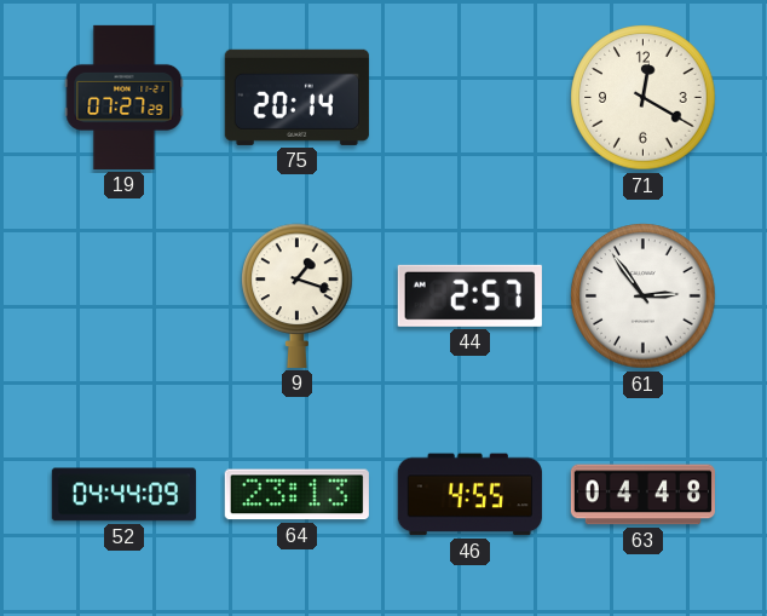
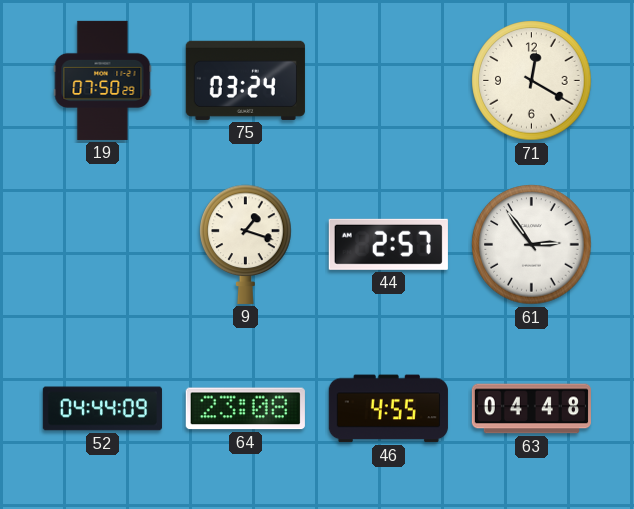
19: 07:27 -> 07:50
75: 20:14 -> 03:24
64: 23:13 -> 23:08
